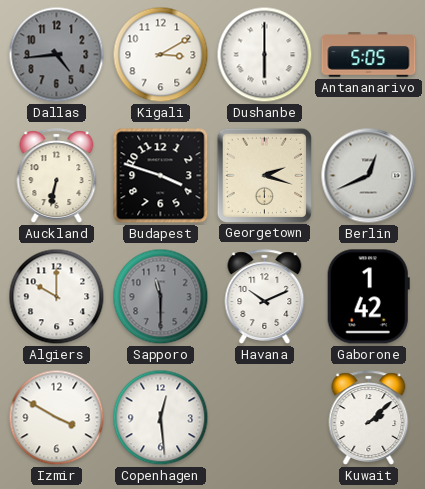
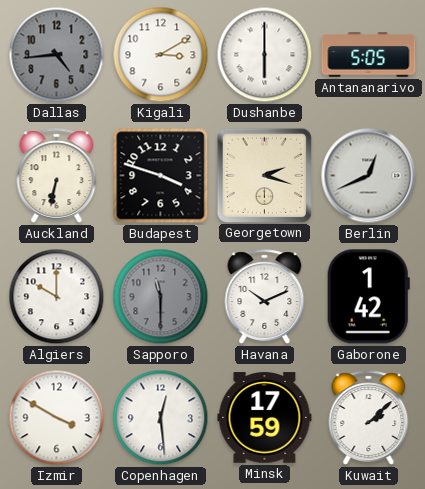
Minsk: none -> 17:59
